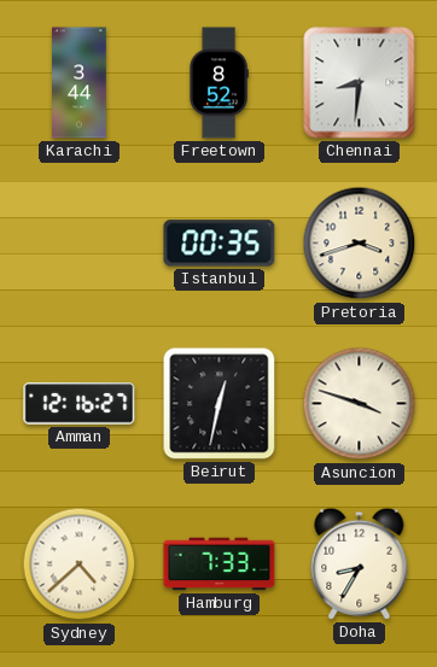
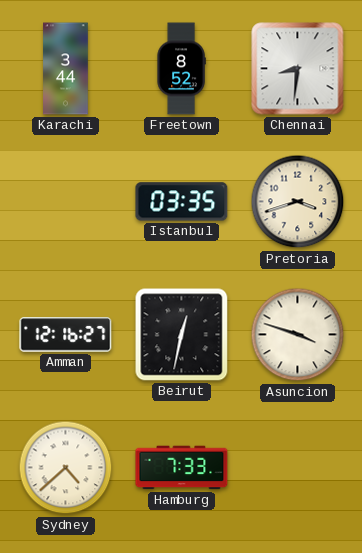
Istanbul: 00:35 -> 03:35
Doha: 8:35 -> none
